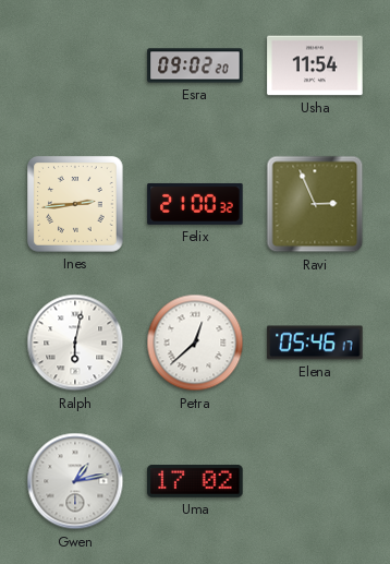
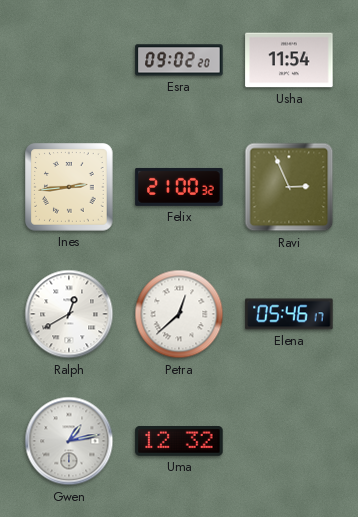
Ralph: 6:02 -> 12:40
Uma: 17:02 -> 12:32
